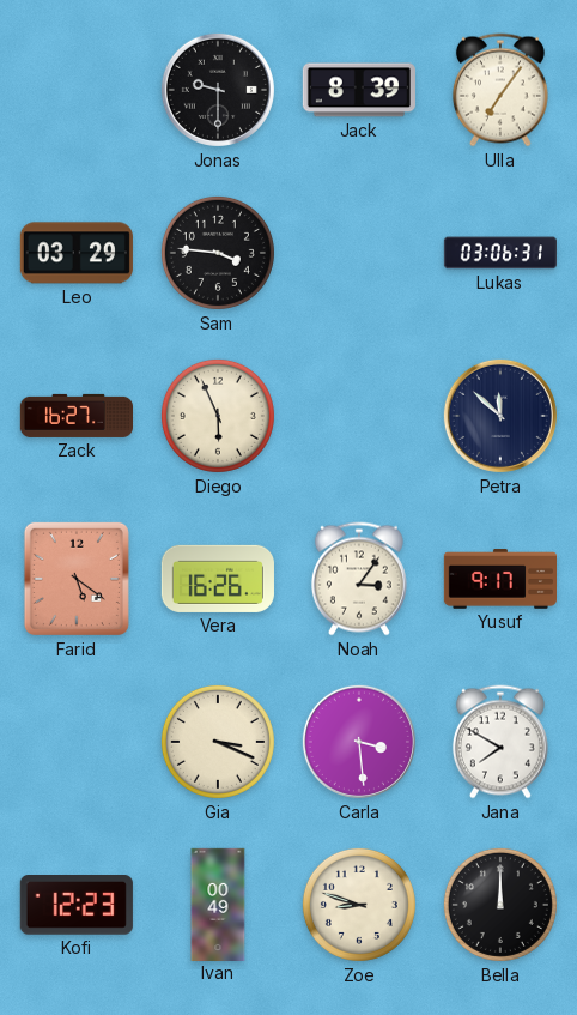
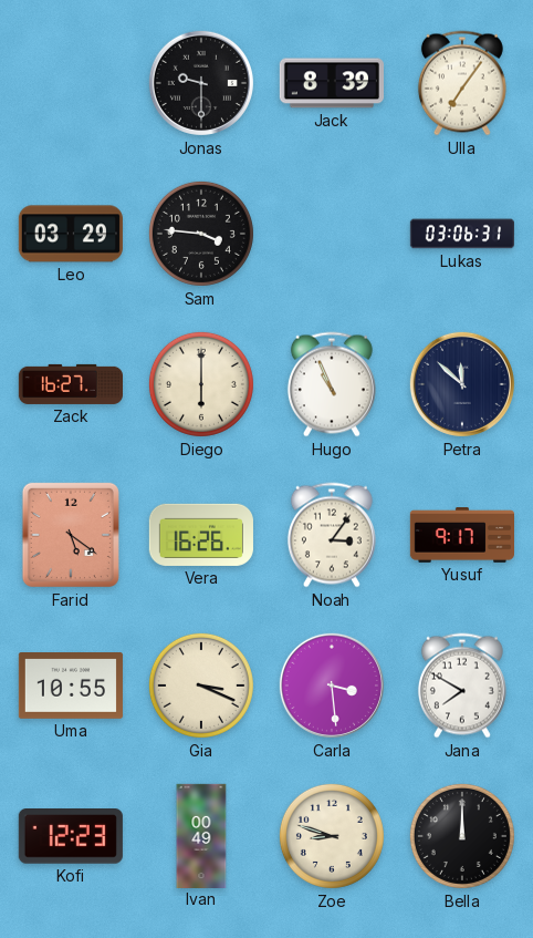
Diego: 5:56 -> 6:00
Hugo: none -> 10:56
Uma: none -> 10:55
